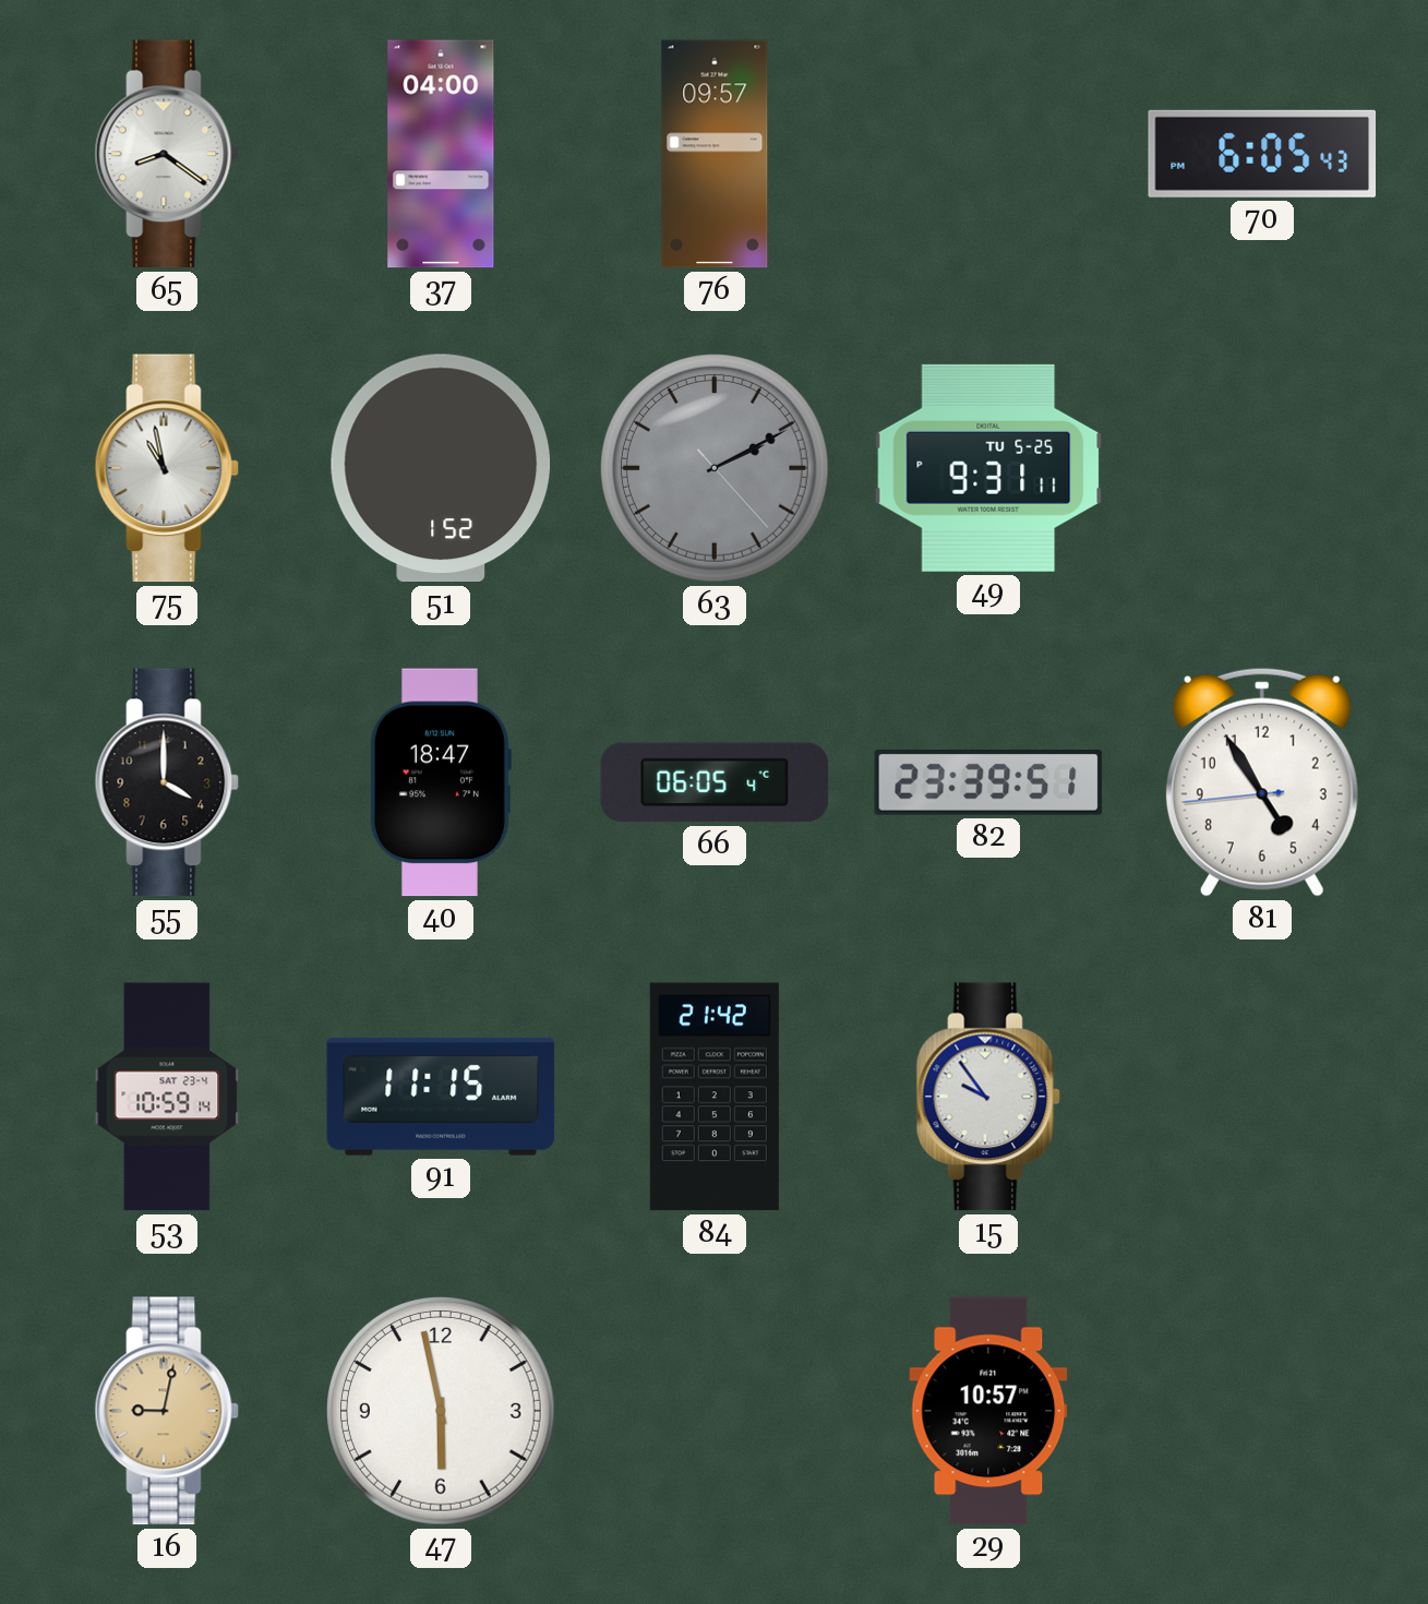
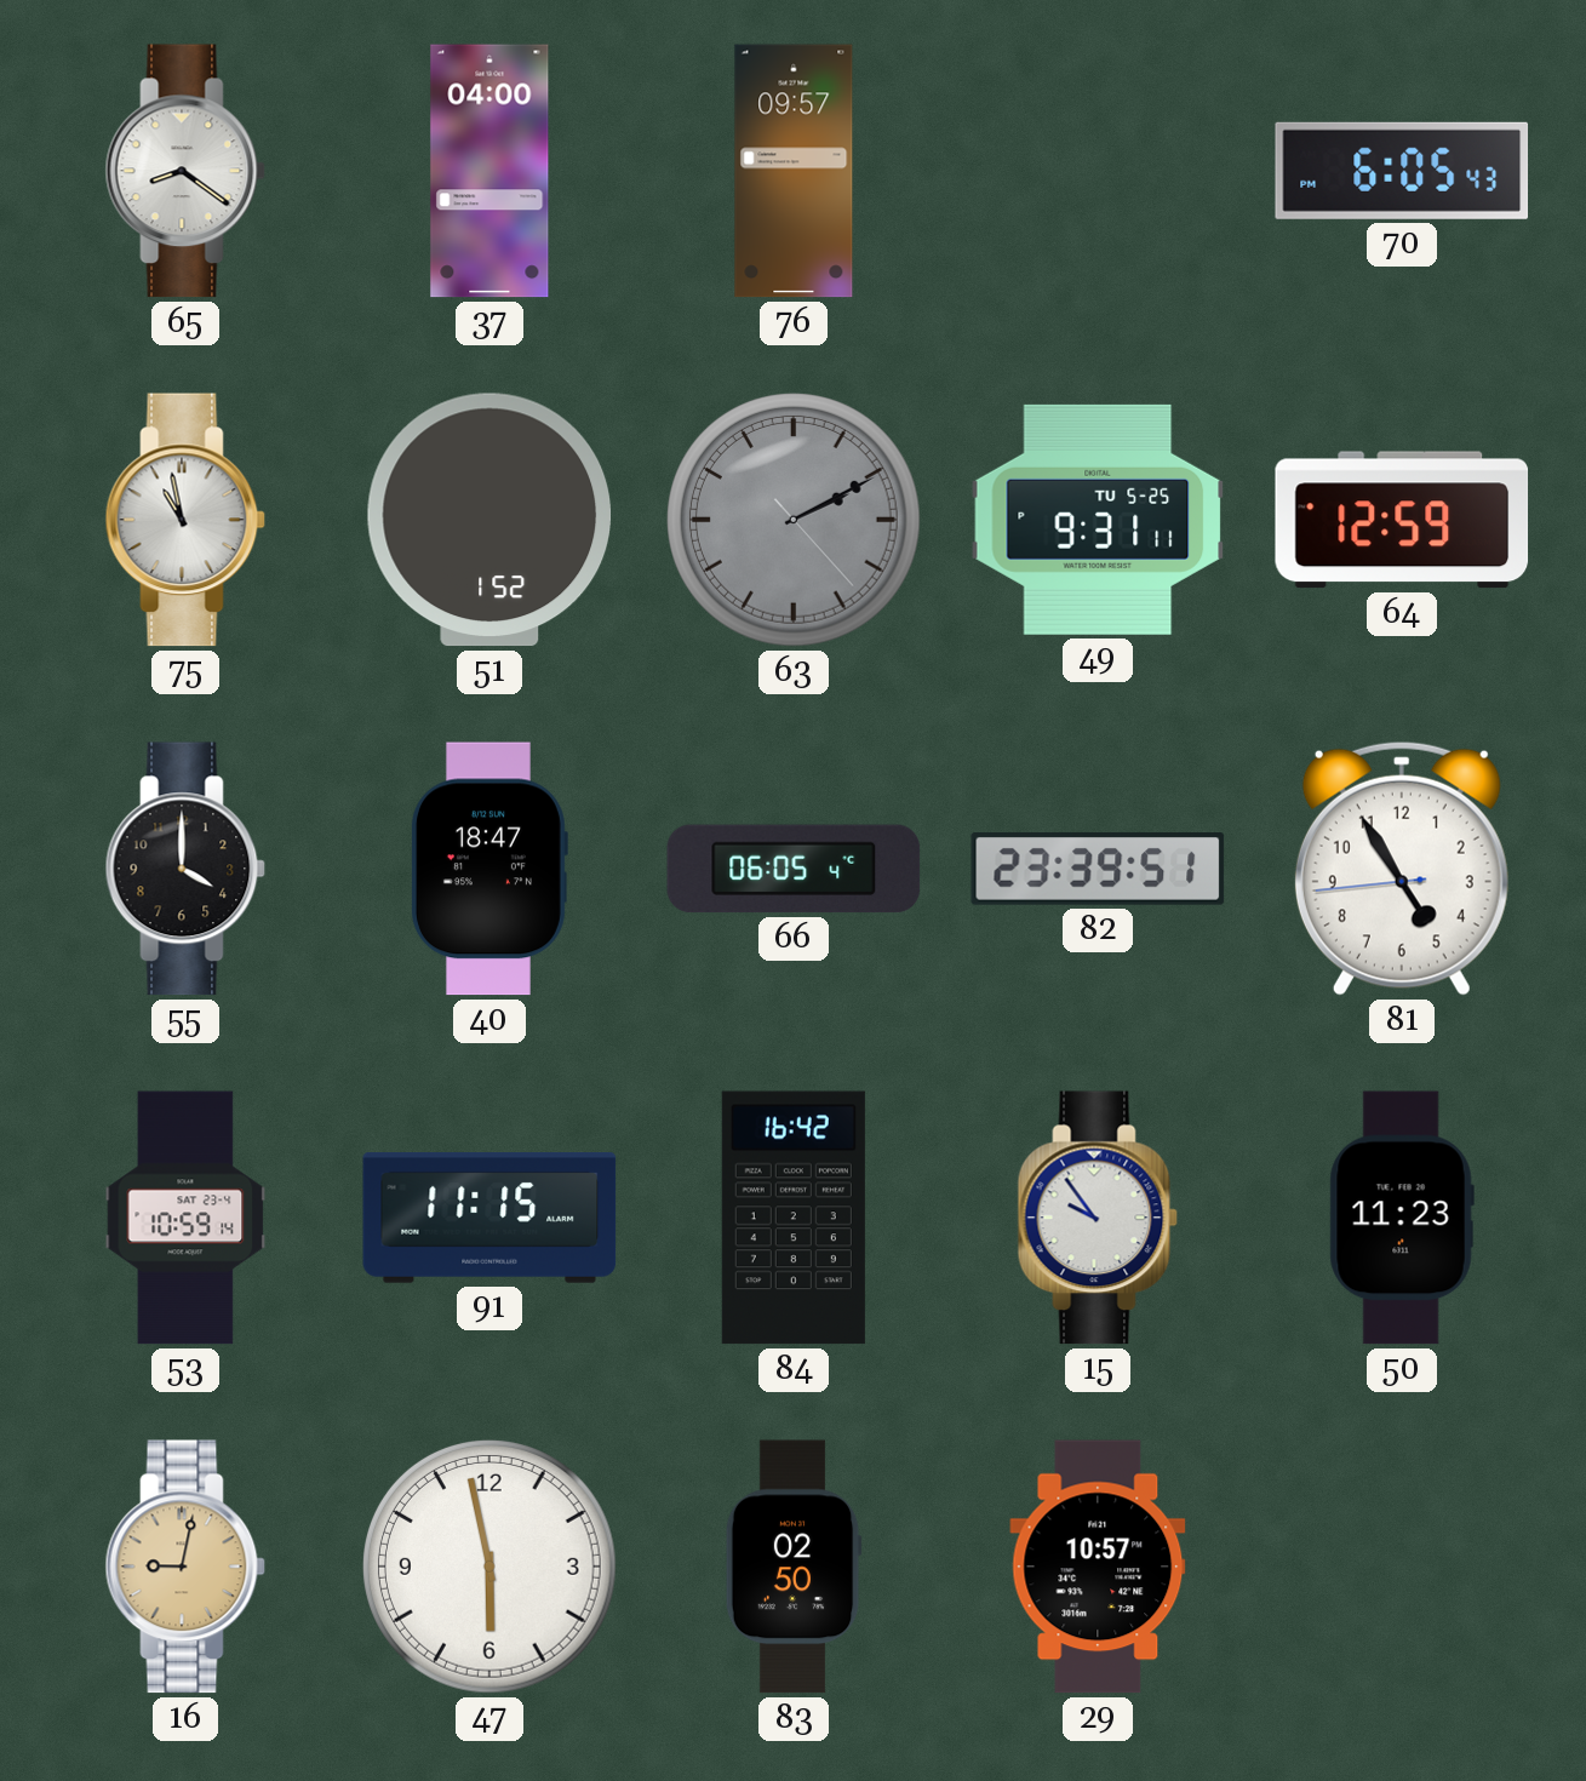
64: none -> 12:59
84: 21:42 -> 16:42
50: none -> 11:23
83: none -> 02:50
